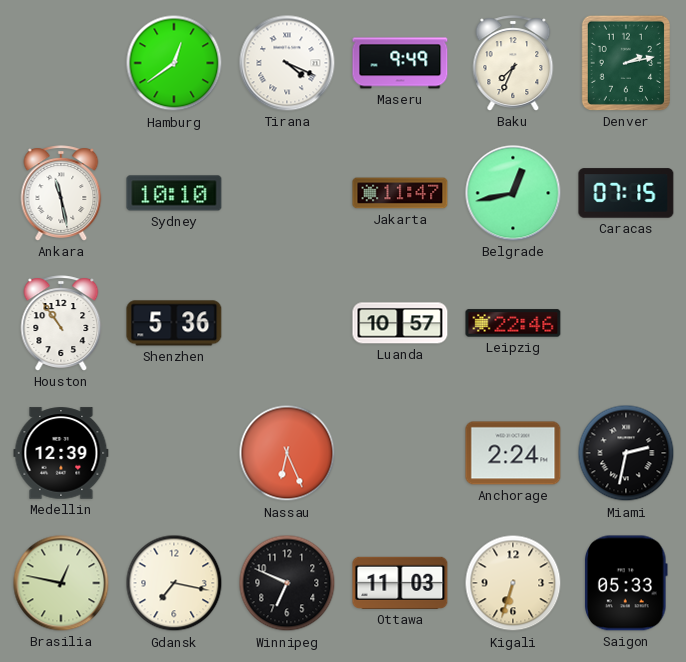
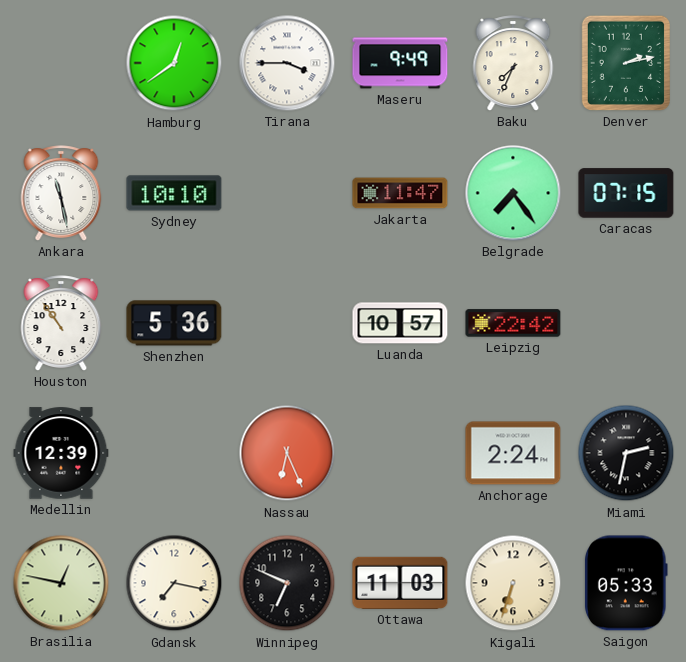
Tirana: 4:19 -> 3:45
Belgrade: 12:43 -> 7:24
Leipzig: 22:46 -> 22:42
